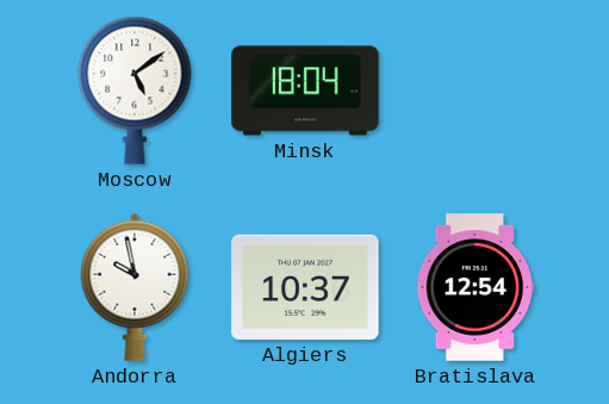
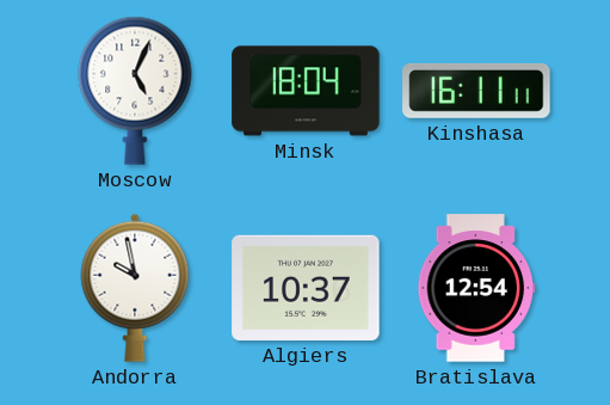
Moscow: 5:09 -> 5:04
Kinshasa: none -> 16:11
